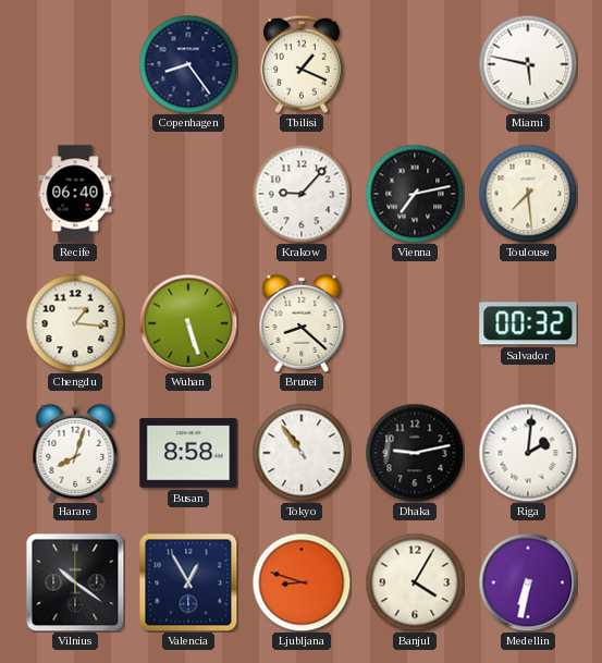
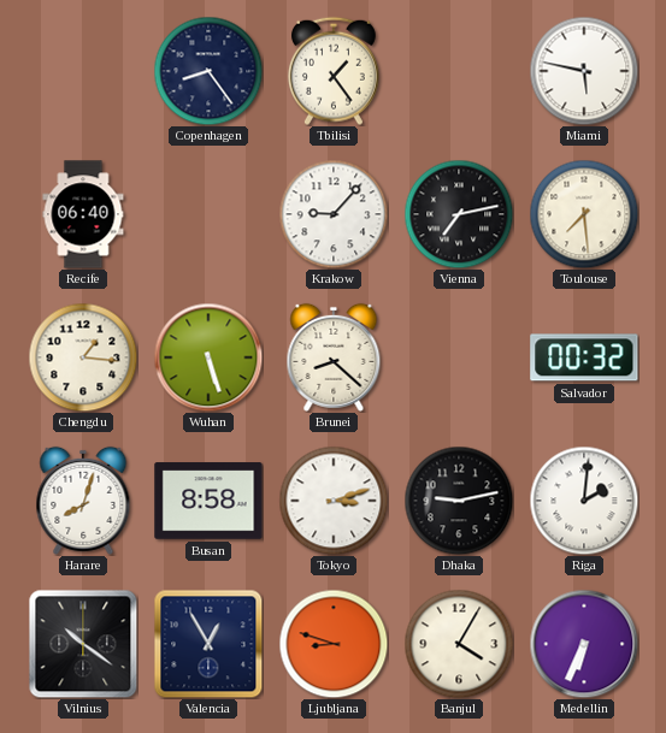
Tbilisi: 1:19 -> 1:24
Tokyo: 10:54 -> 3:12
Medellin: 6:32 -> 6:34
